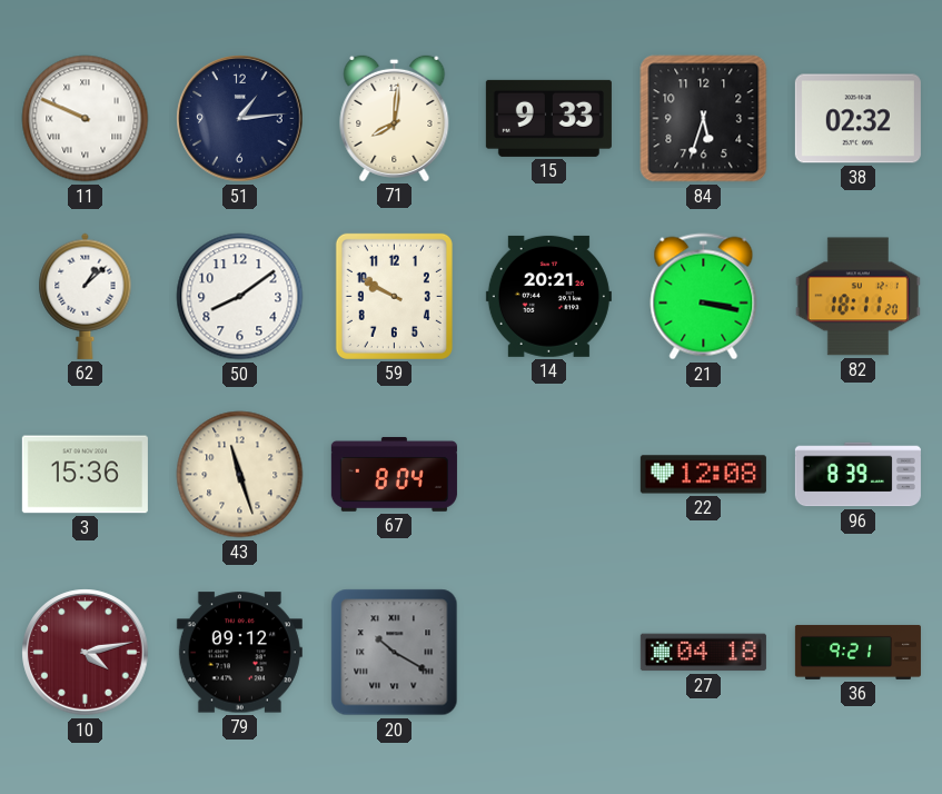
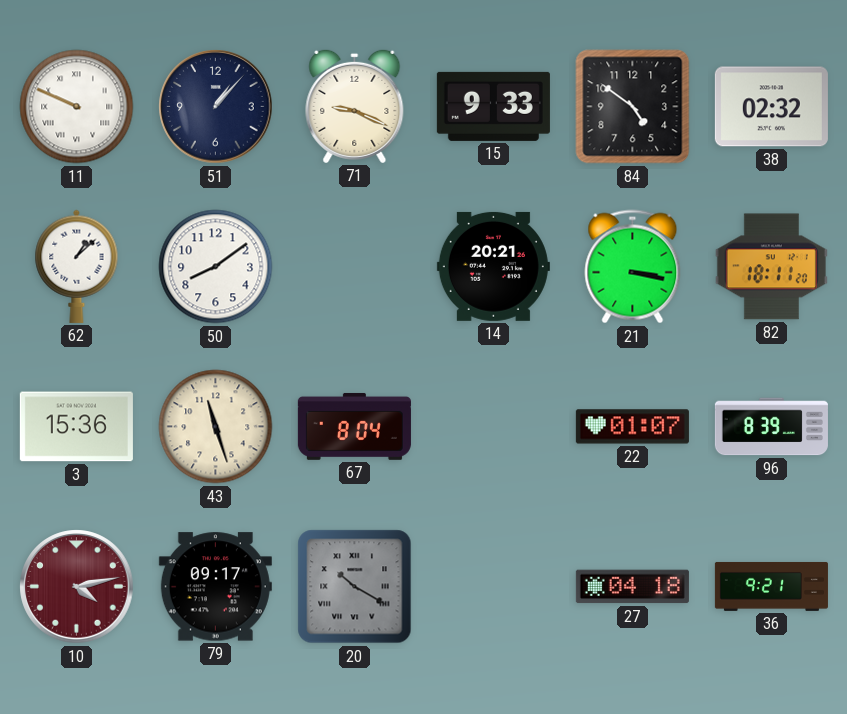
51: 1:14 -> 1:07
71: 8:01 -> 9:19
84: 5:33 -> 4:51
59: 9:50 -> none
22: 12:08 -> 01:07
79: 09:12 -> 09:17
